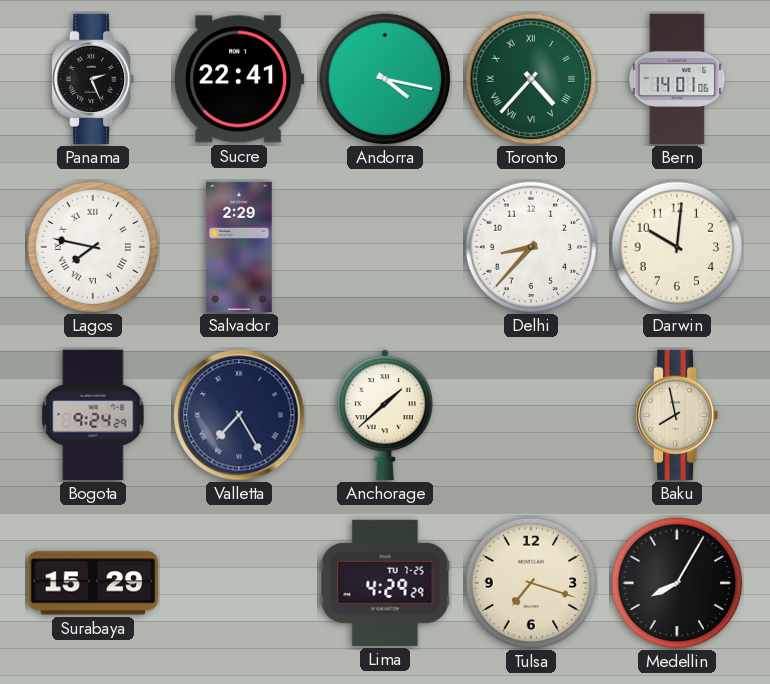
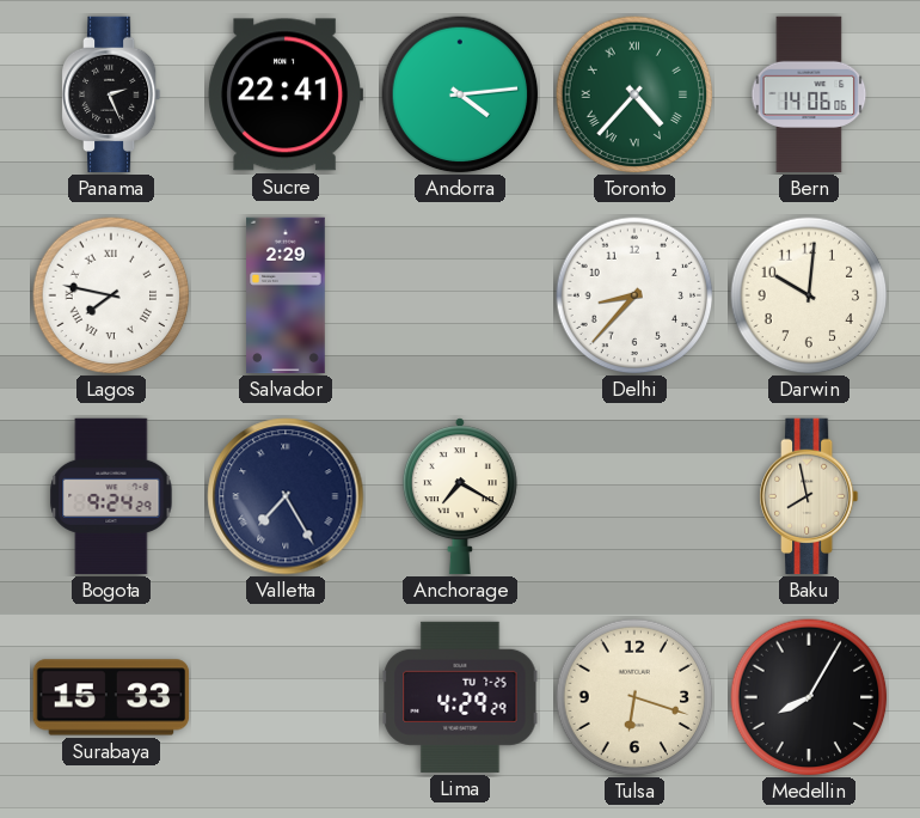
Andorra: 4:17 -> 4:14
Bern: 14:01 -> 14:06
Anchorage: 1:38 -> 7:20
Surabaya: 15:29 -> 15:33
Tulsa: 7:18 -> 6:18
